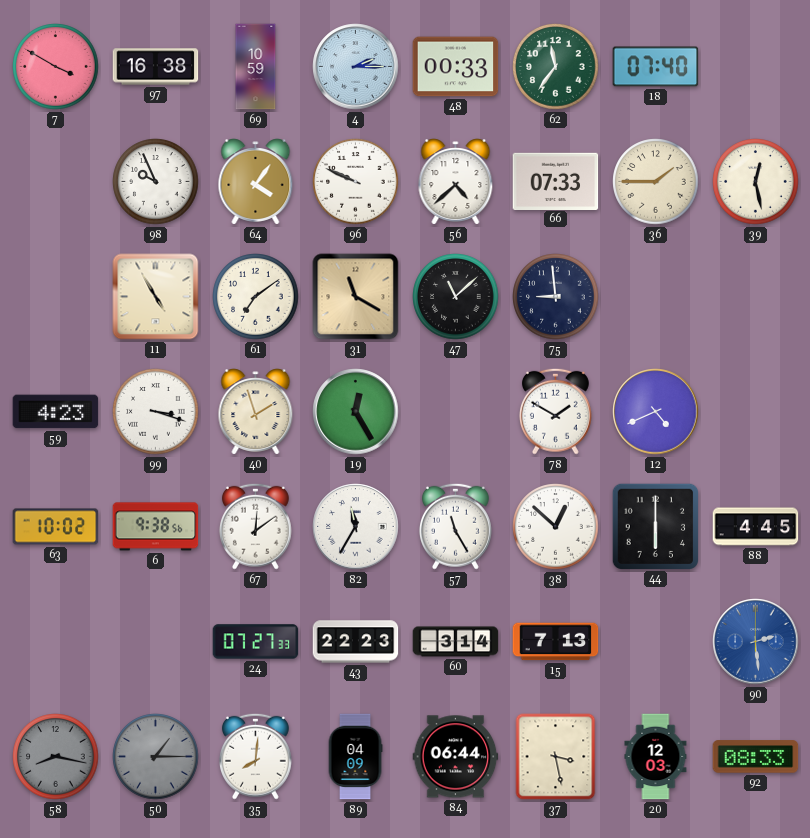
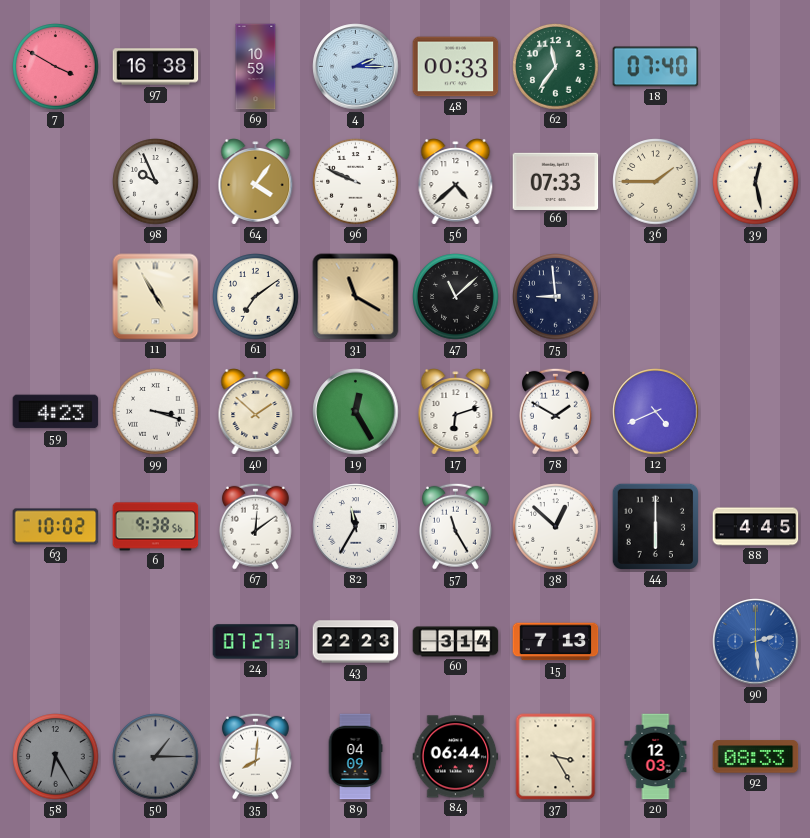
40: 1:57 -> 1:52
17: none -> 6:12
58: 8:17 -> 6:25
37: 3:28 -> 3:25
